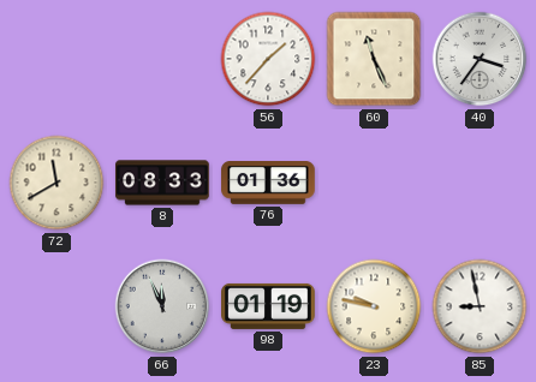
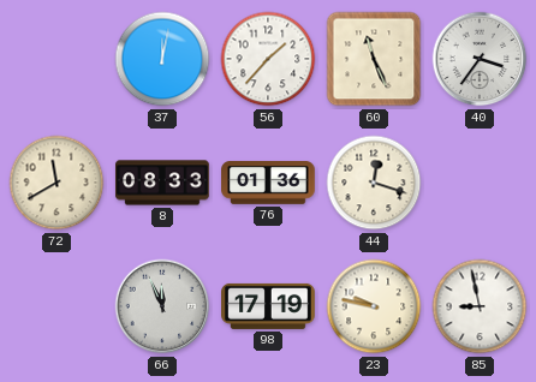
37: none -> 12:02
44: none -> 12:18
98: 01:19 -> 17:19
